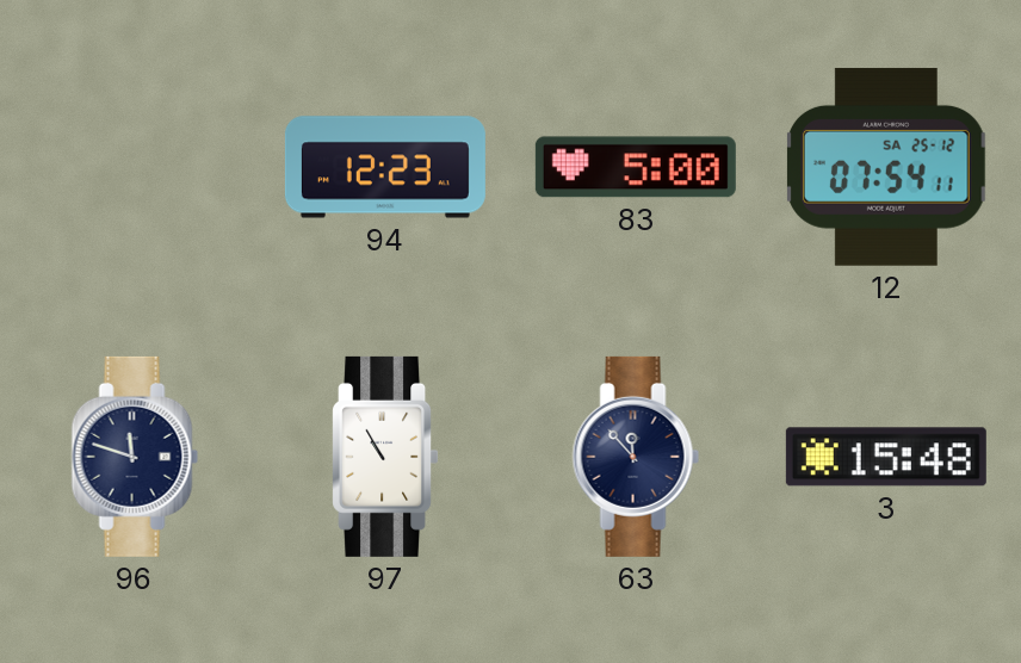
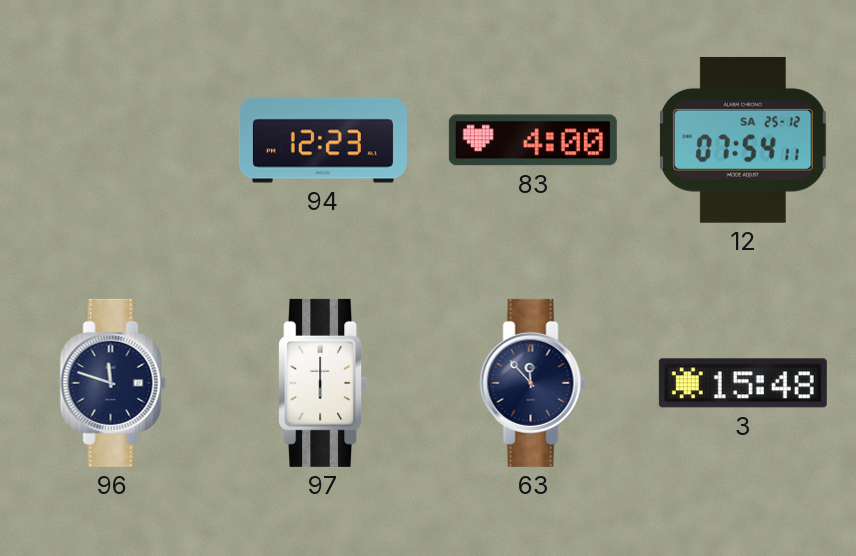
83: 5:00 -> 4:00
97: 10:55 -> 6:00
